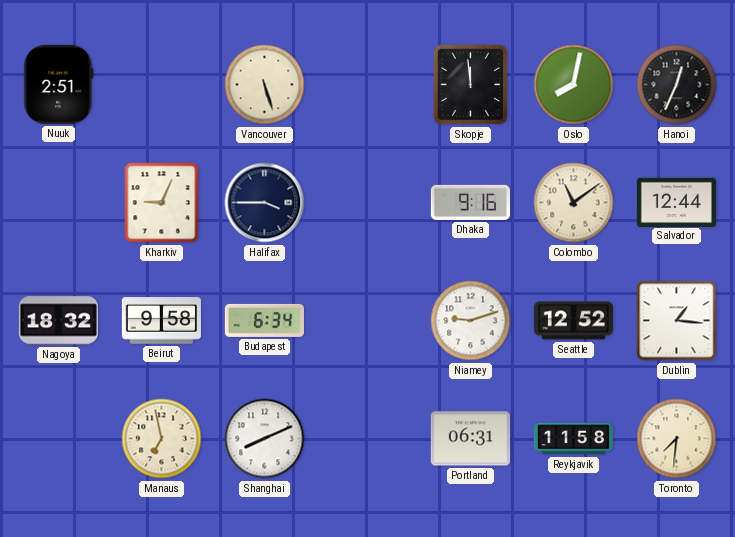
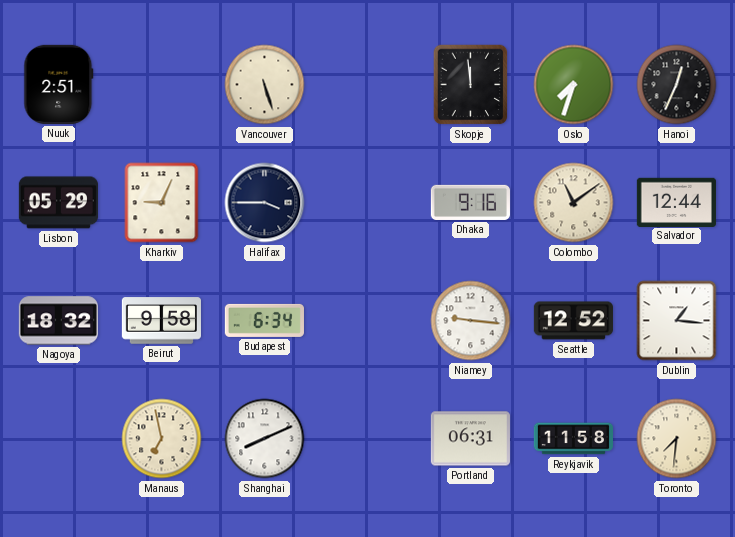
Oslo: 8:02 -> 7:33
Lisbon: none -> 05:29
Niamey: 9:12 -> 9:16
